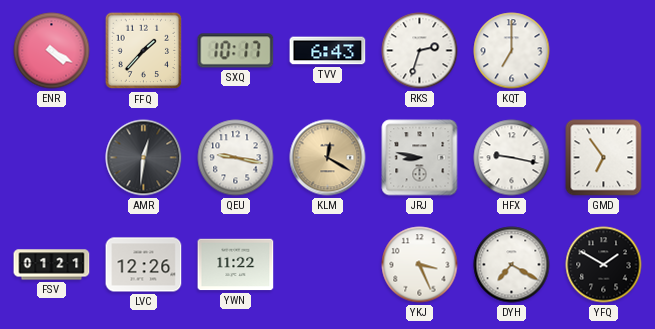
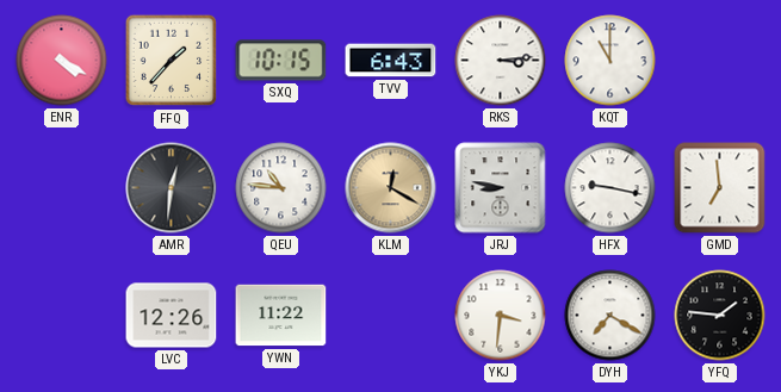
SXQ: 10:17 -> 10:15
RKS: 2:33 -> 3:14
KQT: 7:00 -> 11:00
QEU: 9:17 -> 10:46
GMD: 6:54 -> 6:59
FSV: 01:21 -> none
YKJ: 3:26 -> 3:31
YFQ: 1:50 -> 1:46
